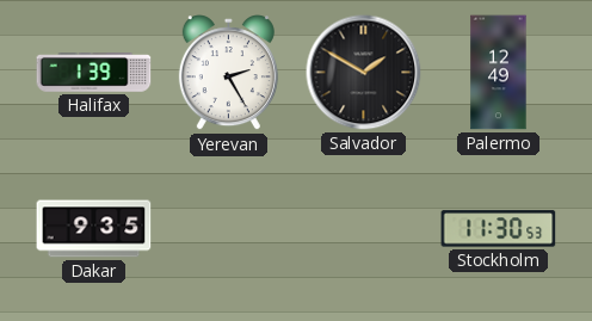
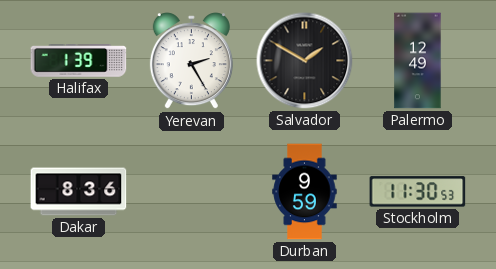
Dakar: 9:35 -> 8:36
Durban: none -> 9:59
